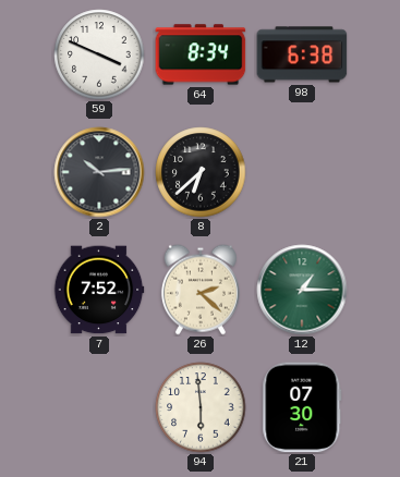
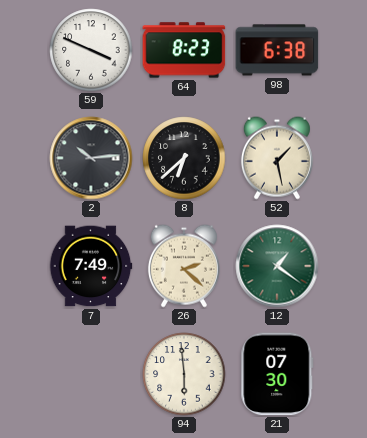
64: 8:34 -> 8:23
52: none -> 1:28
7: 7:52 -> 7:49
12: 1:15 -> 1:21
